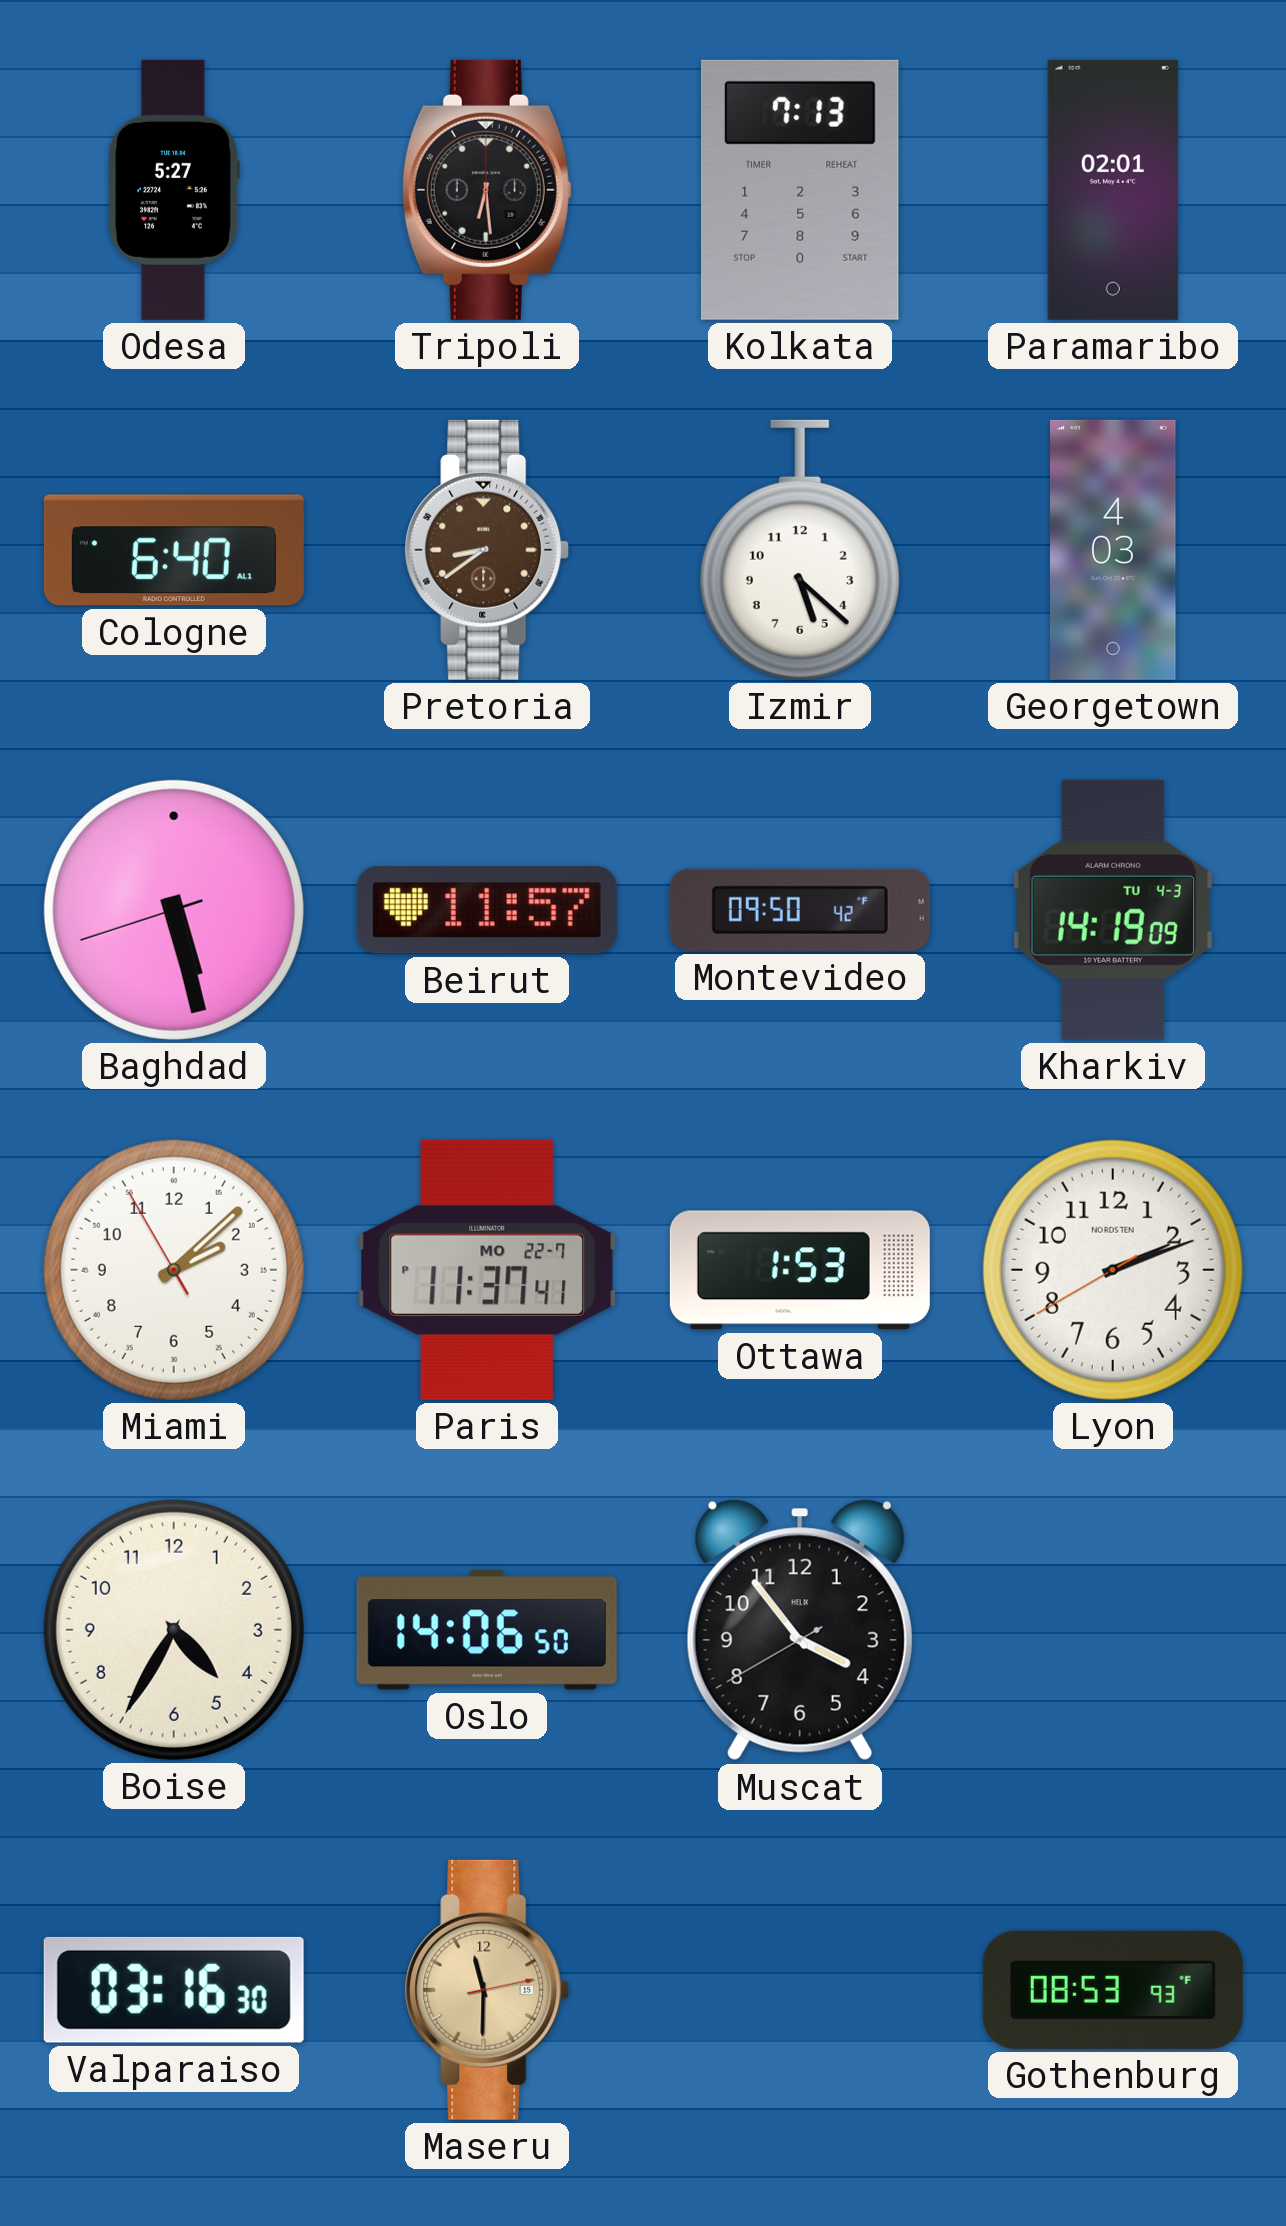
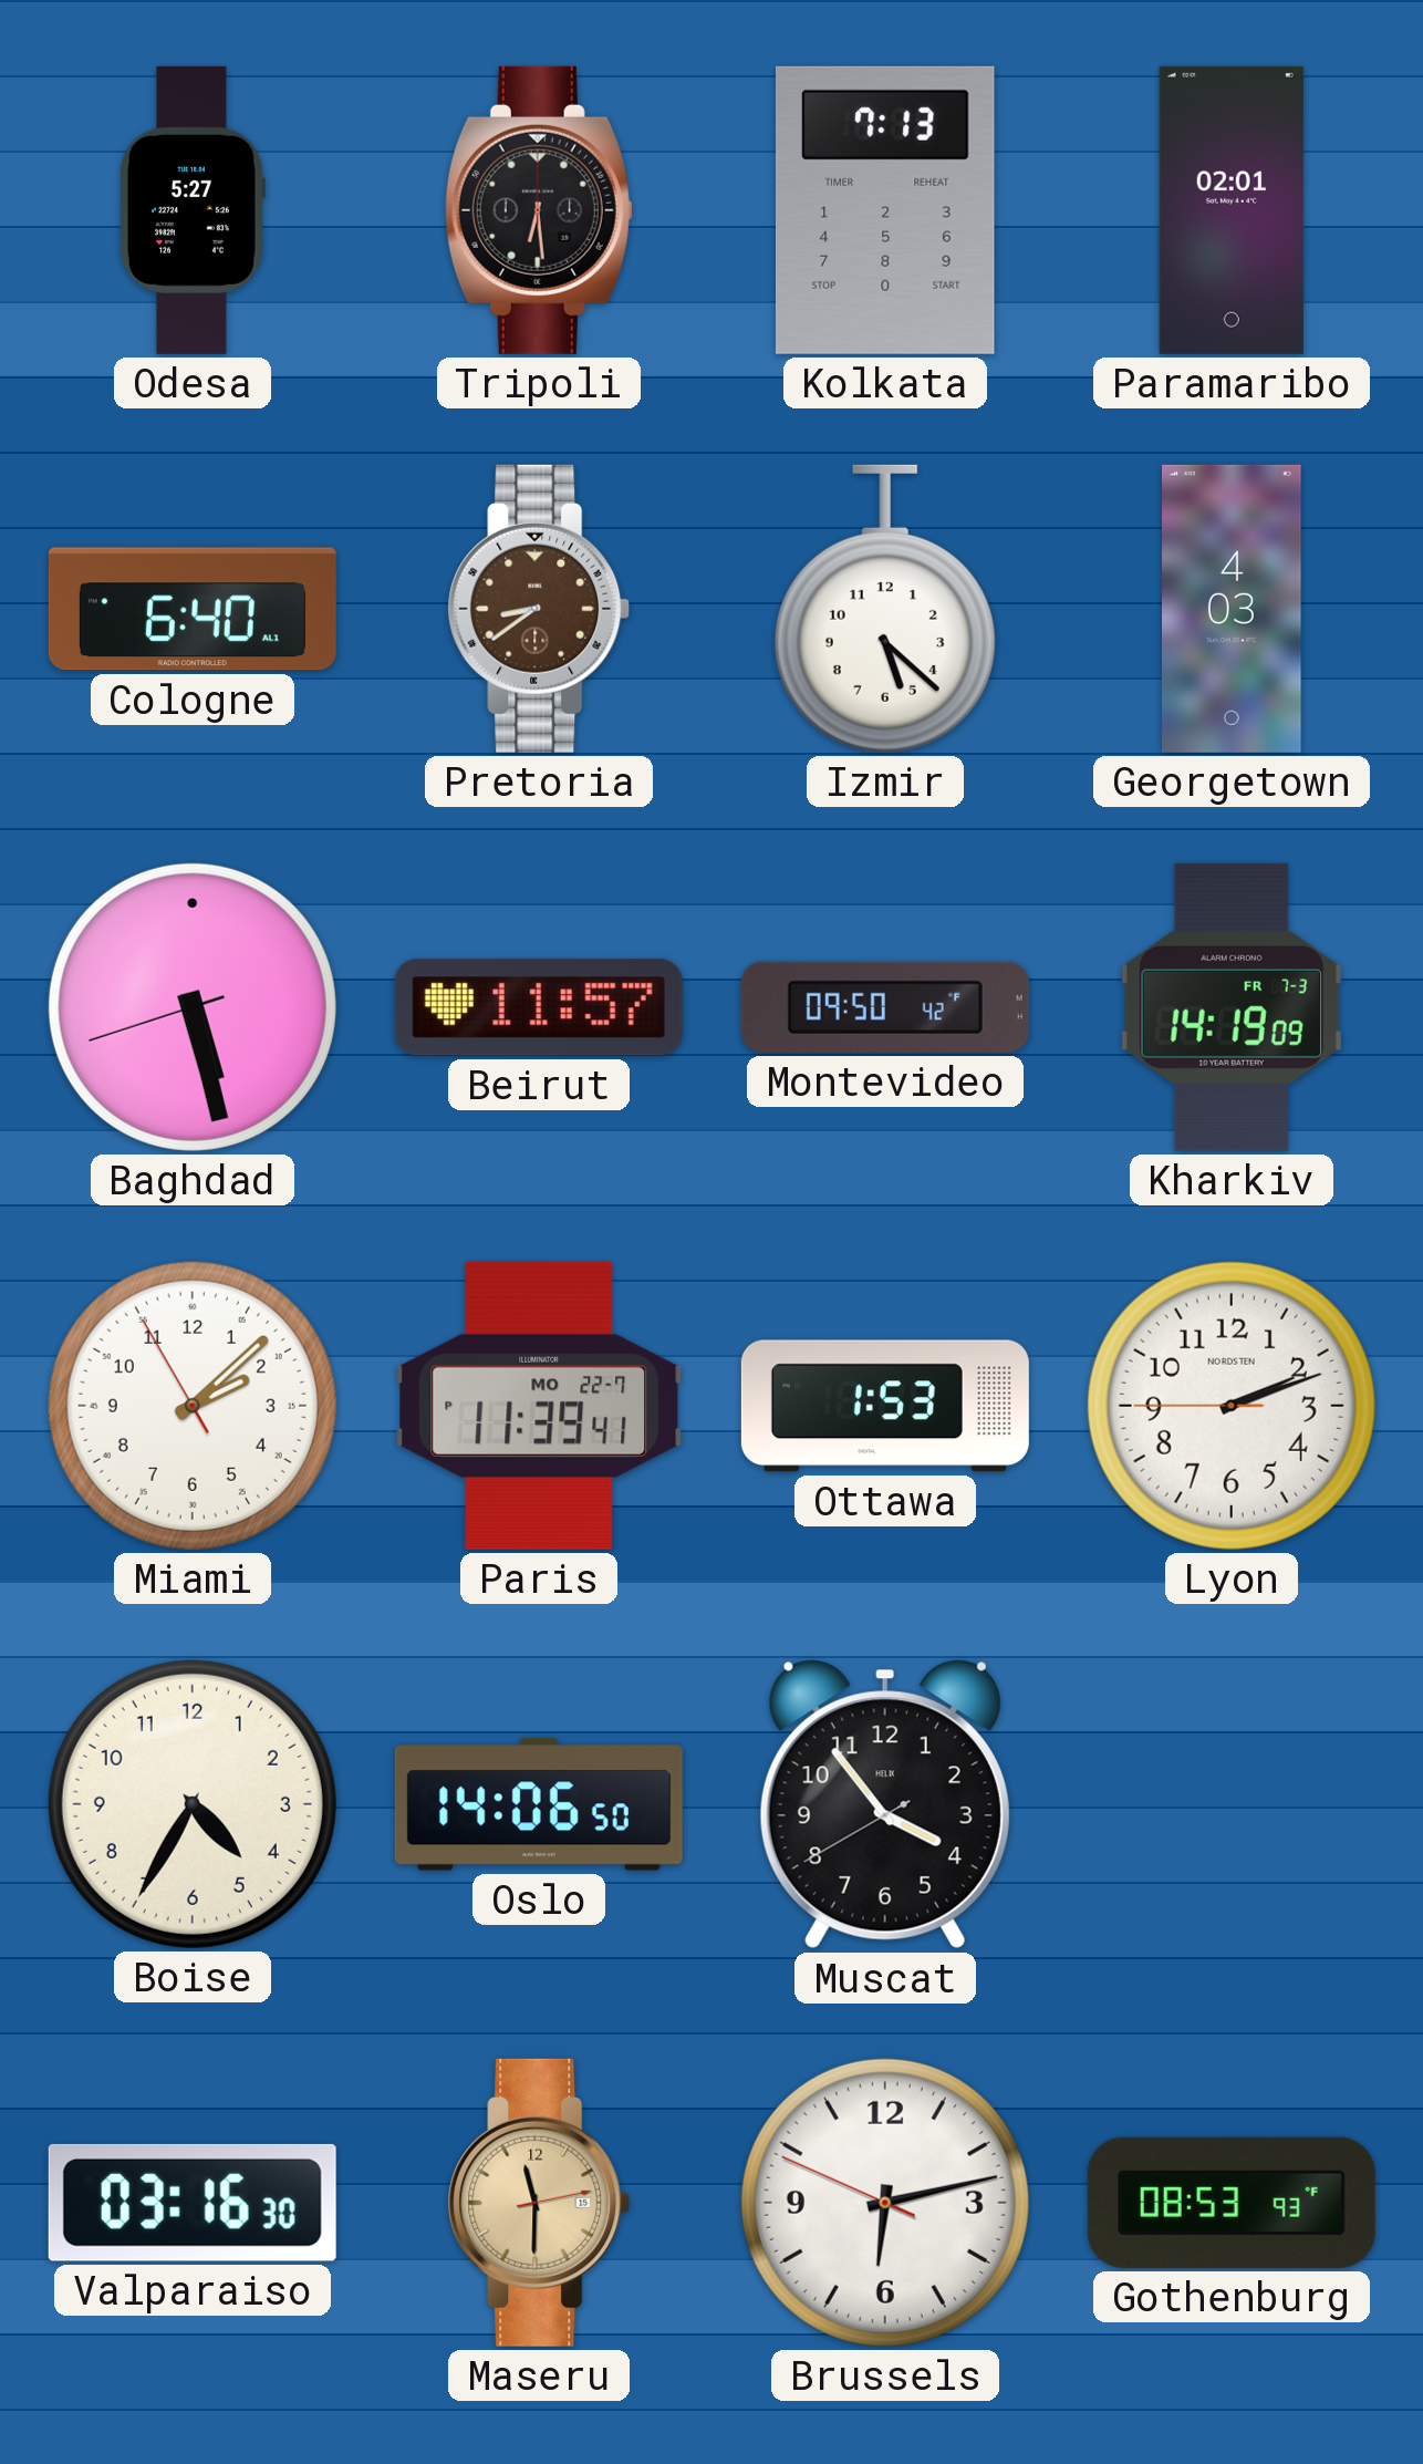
Kharkiv date: TU 4-3 -> FR 7-3
Paris: 11:37 -> 11:39
Lyon: 2:11:40 -> 2:11:45
Brussels: none -> 6:12
